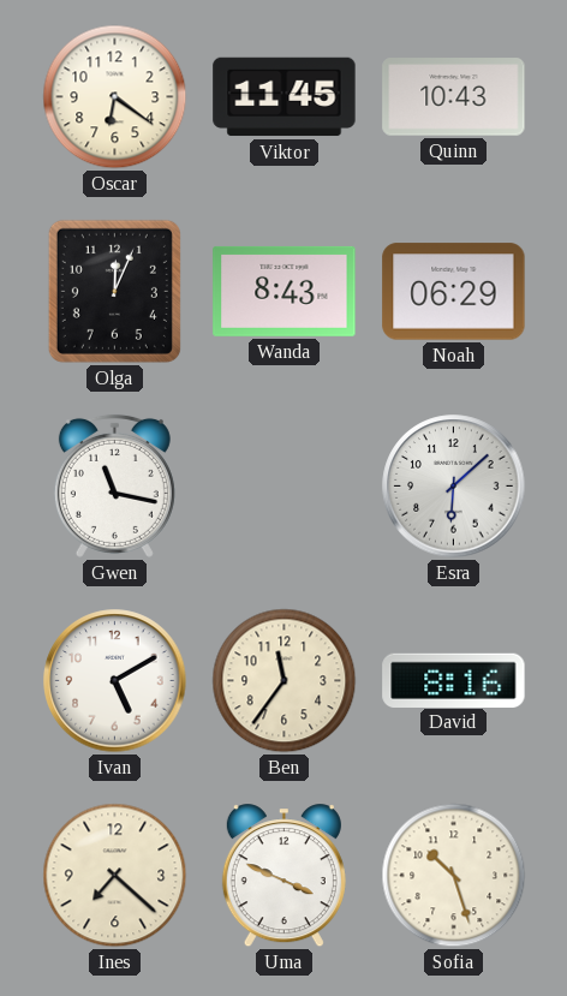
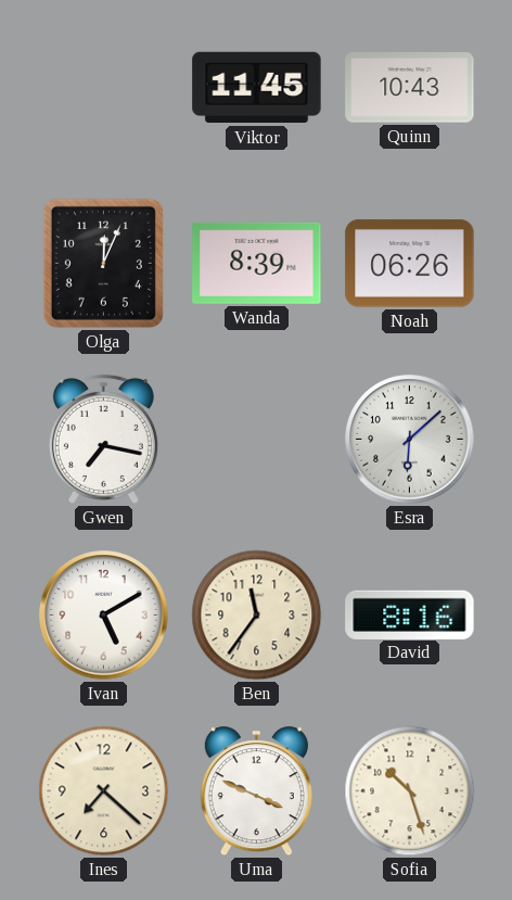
Oscar: 6:21 -> none
Wanda: 8:43 -> 8:39
Noah: 06:29 -> 06:26
Gwen: 11:17 -> 7:17
